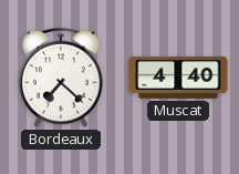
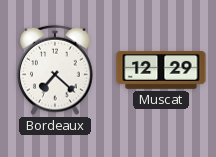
Muscat: 4:40 -> 12:29
